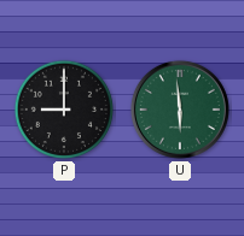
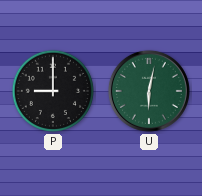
U: 5:59 -> 6:02
